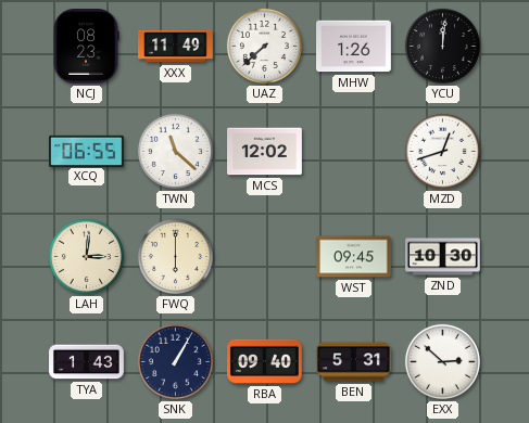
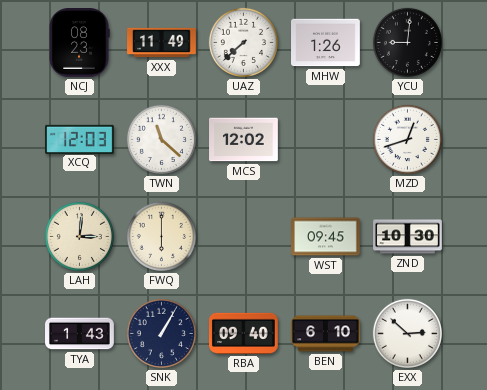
YCU: 12:01 -> 9:01
XCQ: 06:55 -> 12:03
BEN: 5:31 -> 6:10
